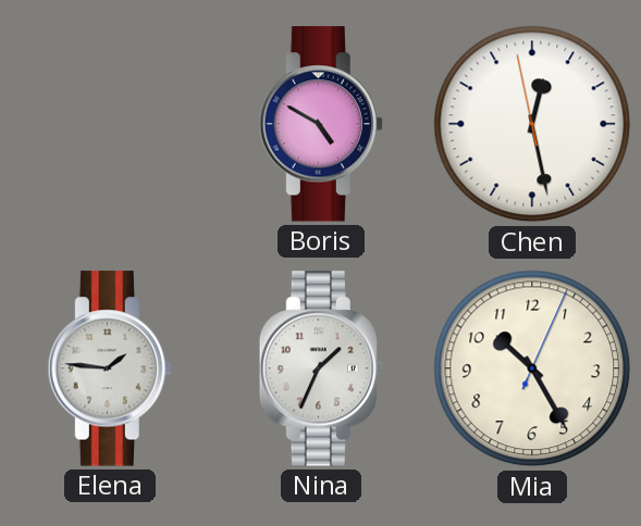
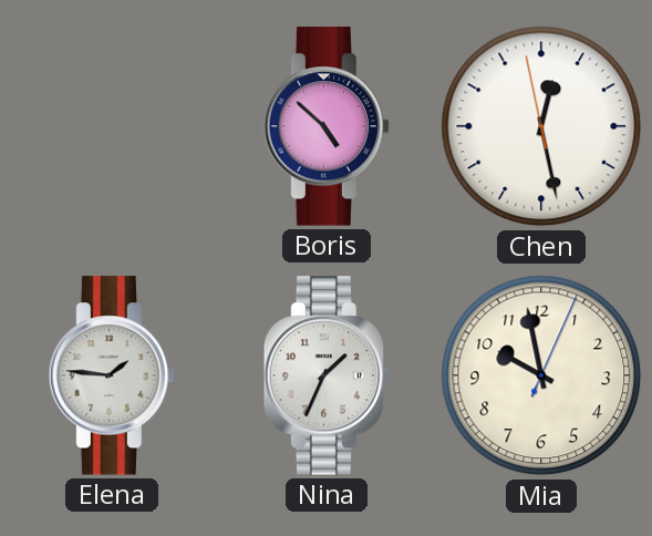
Boris: 4:50 -> 4:52
Mia: 10:25 -> 9:58
